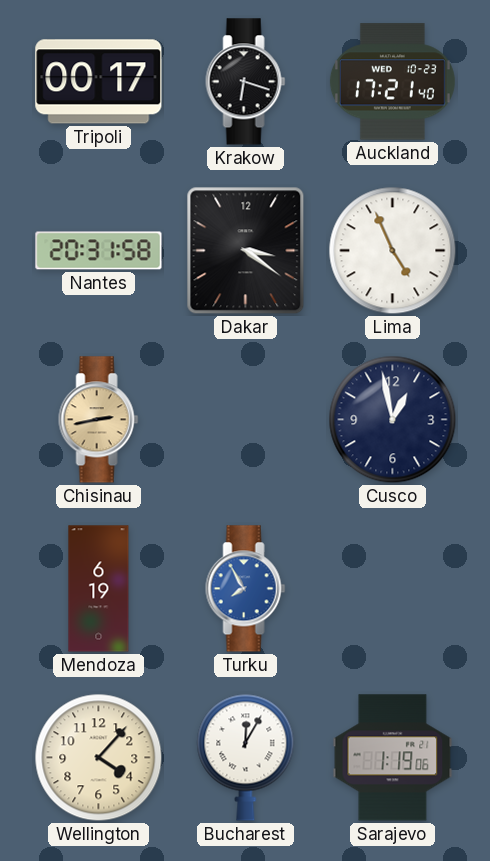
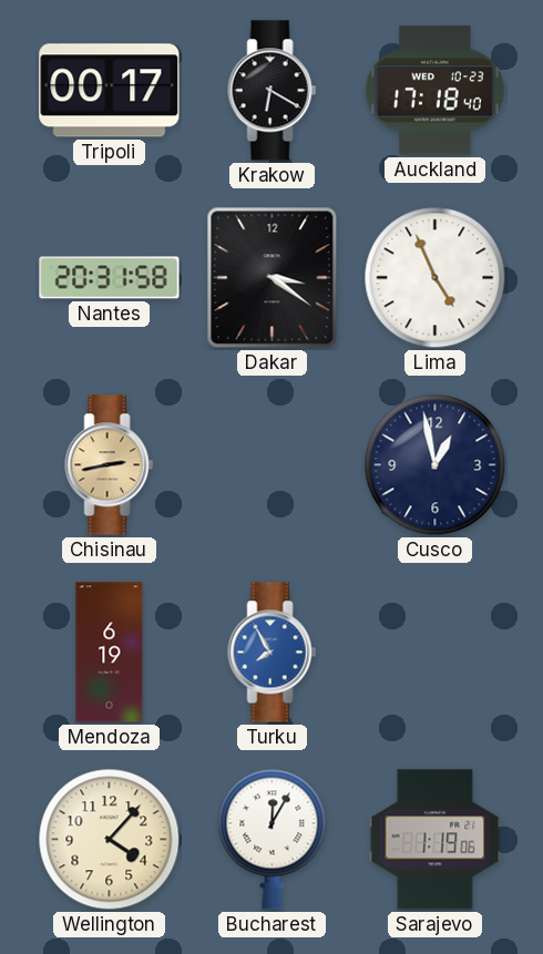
Krakow: 6:18 -> 6:20
Auckland: 17:21 -> 17:18
